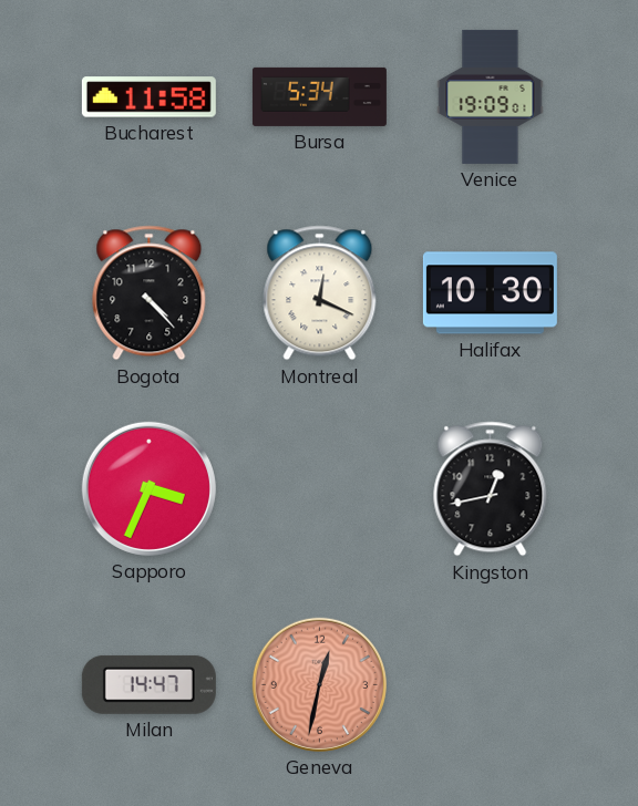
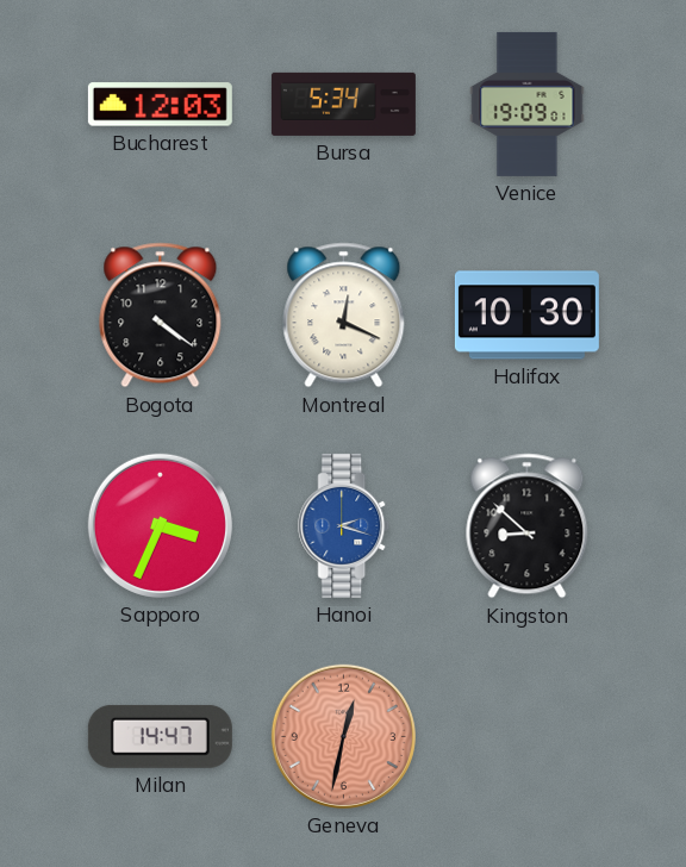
Bucharest: 11:58 -> 12:03
Bogota: 4:23 -> 4:21
Hanoi: none -> 2:18
Kingston: 12:43 -> 8:52
